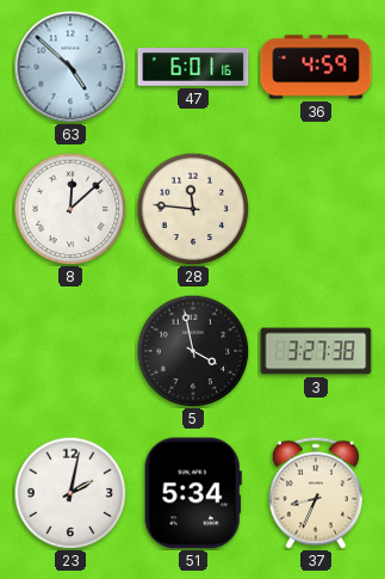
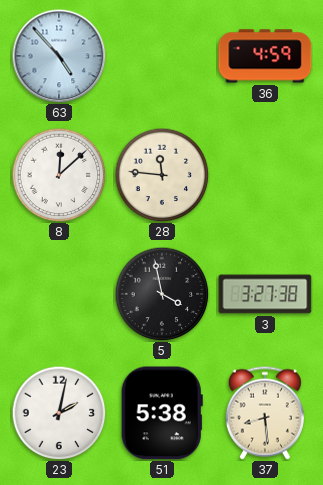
63: 4:52 -> 4:53
47: 6:01 -> none
51: 5:34 -> 5:38
37: 8:34 -> 8:29
